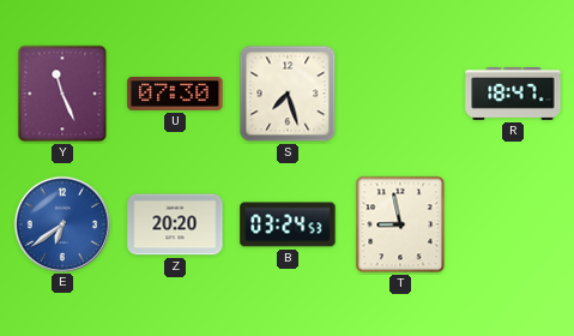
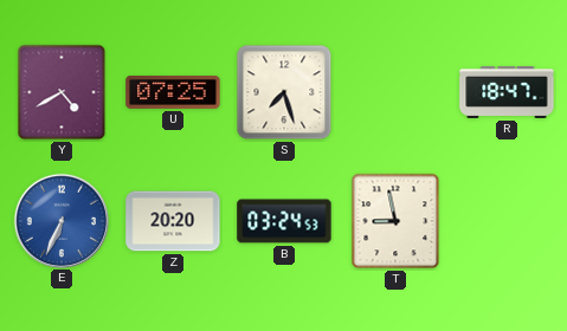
Y: 11:26 -> 4:40
U: 07:30 -> 07:25
E: 6:39 -> 6:34
